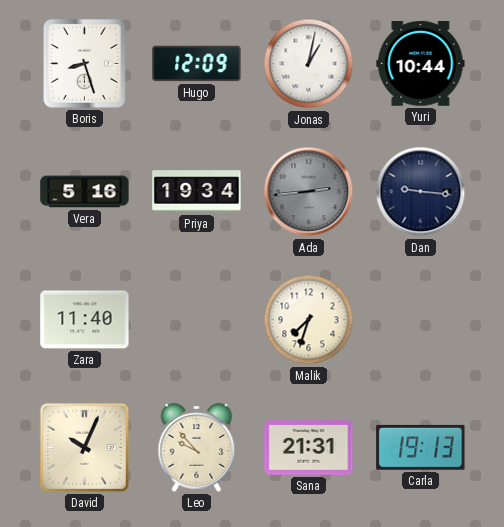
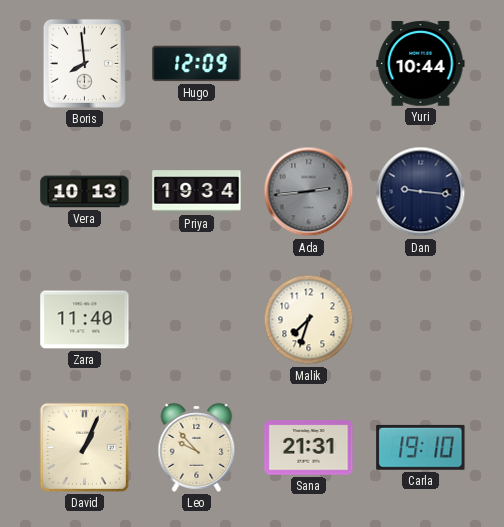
Boris: 8:27 -> 7:59
Jonas: 1:02 -> none
Vera: 5:16 -> 10:13
David: 10:04 -> 1:04
Carla: 19:13 -> 19:10
